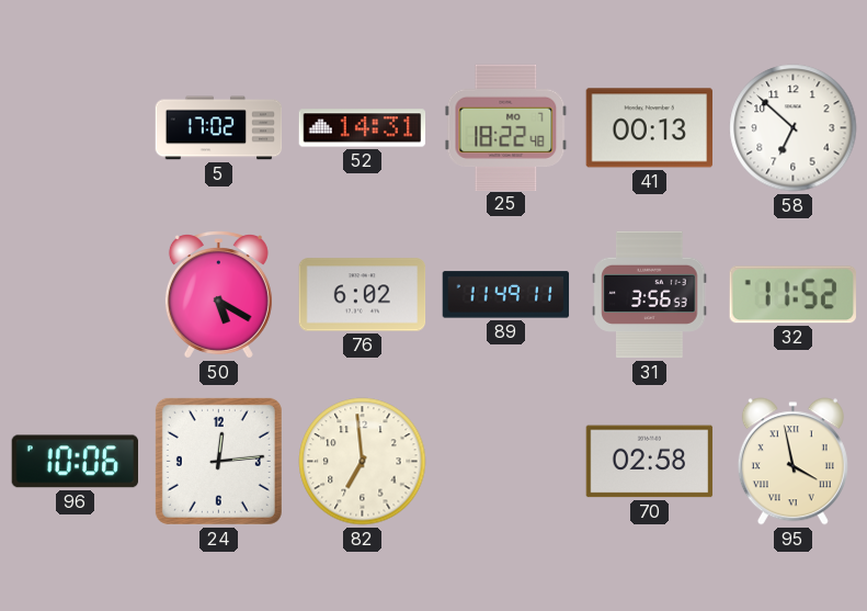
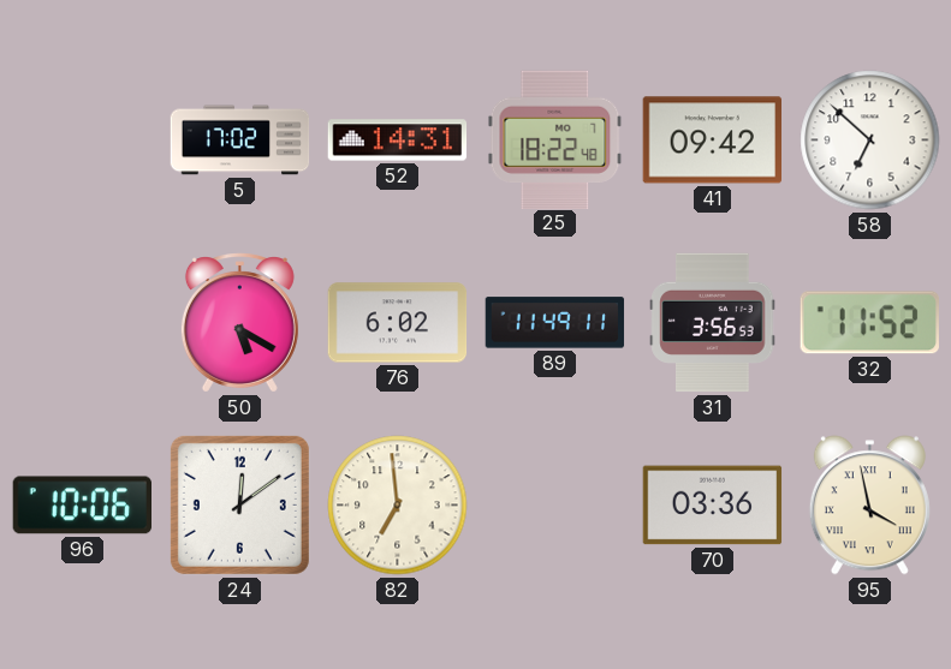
41: 00:13 -> 09:42
24: 12:14 -> 12:09
70: 02:58 -> 03:36
